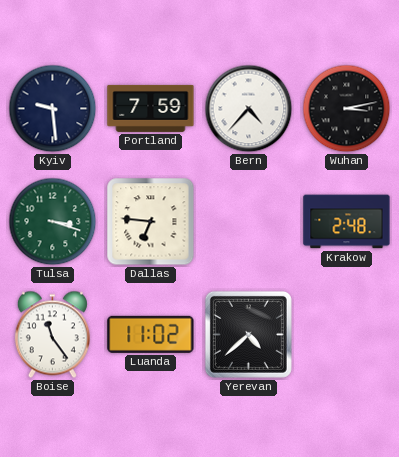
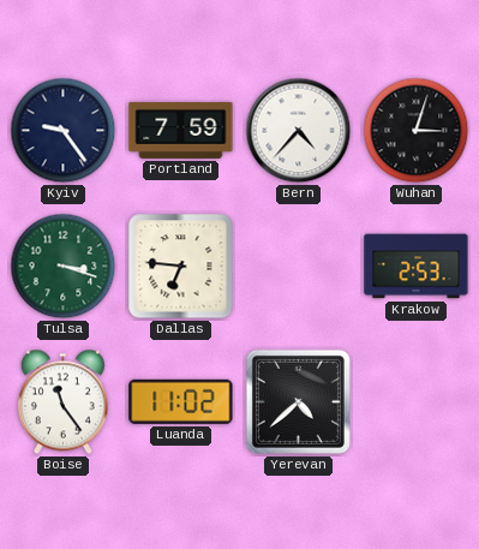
Kyiv: 9:29 -> 9:24
Wuhan: 3:13 -> 3:03
Krakow: 2:48 -> 2:53
